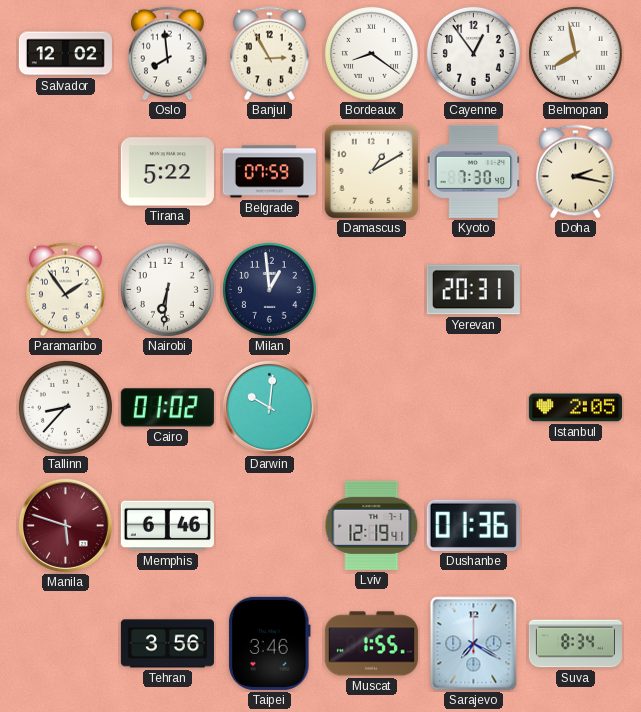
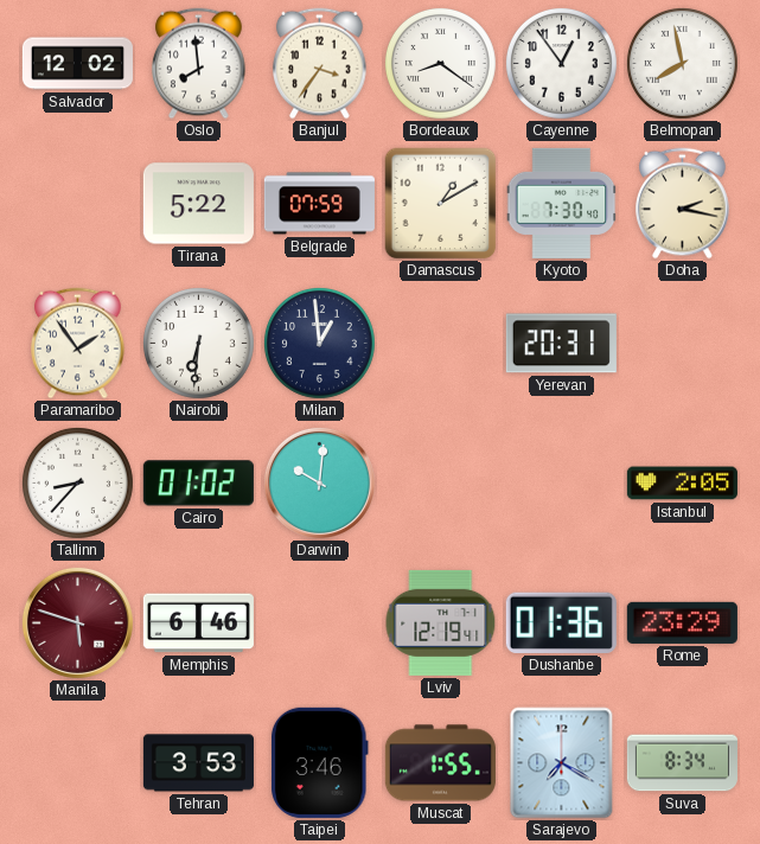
Banjul: 2:55 -> 3:36
Rome: none -> 23:29
Tehran: 3:56 -> 3:53
